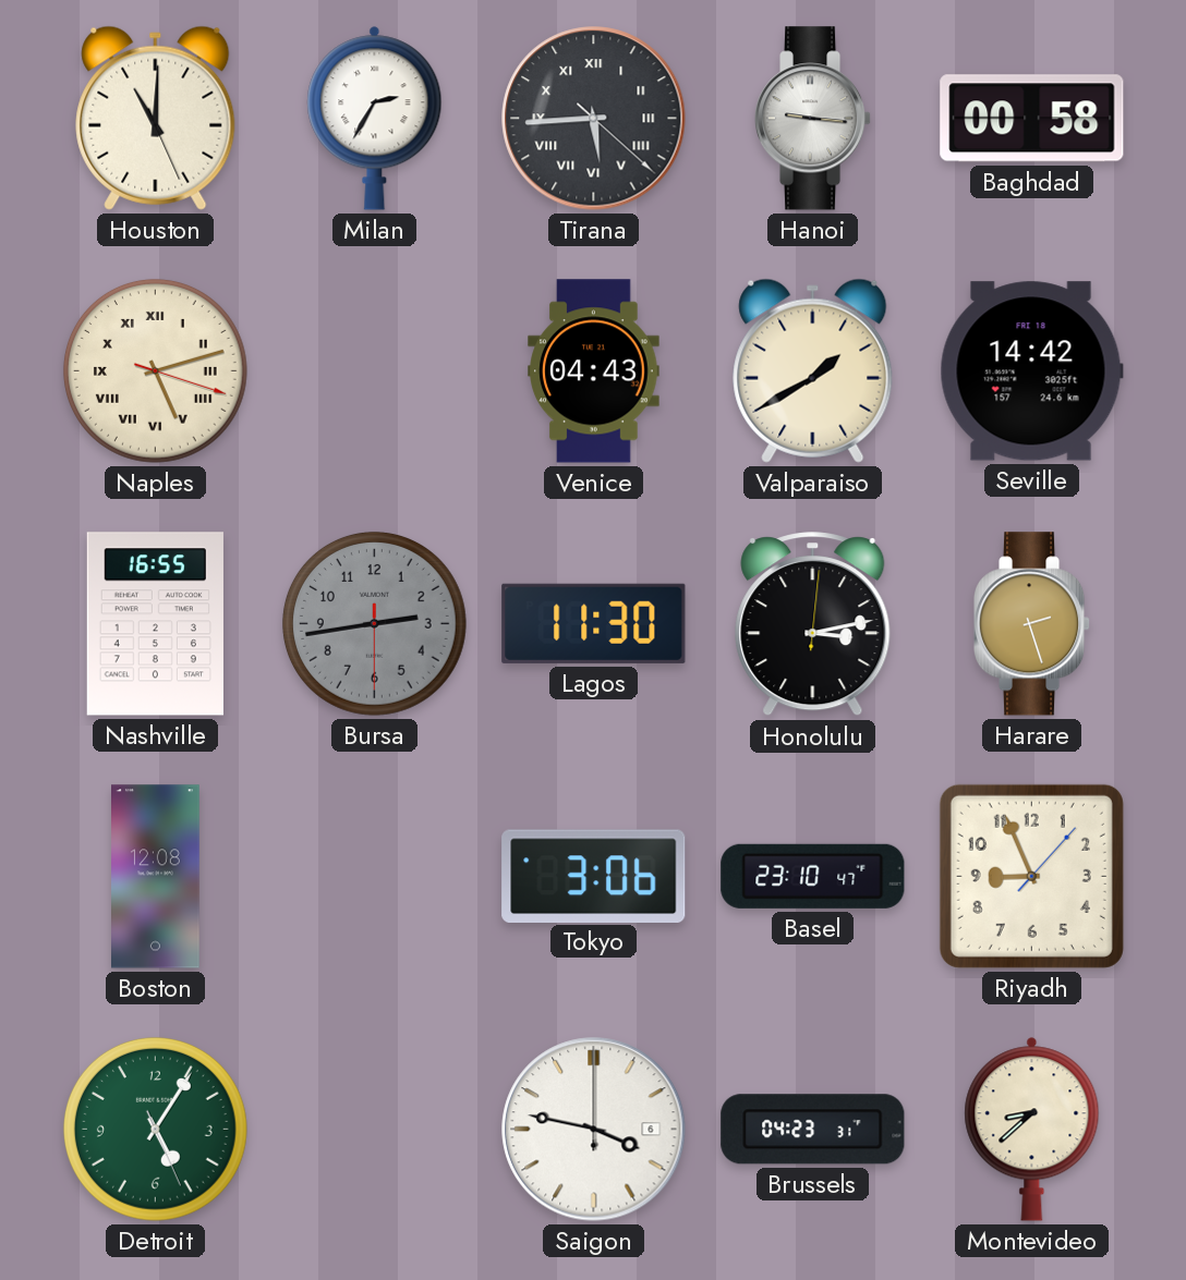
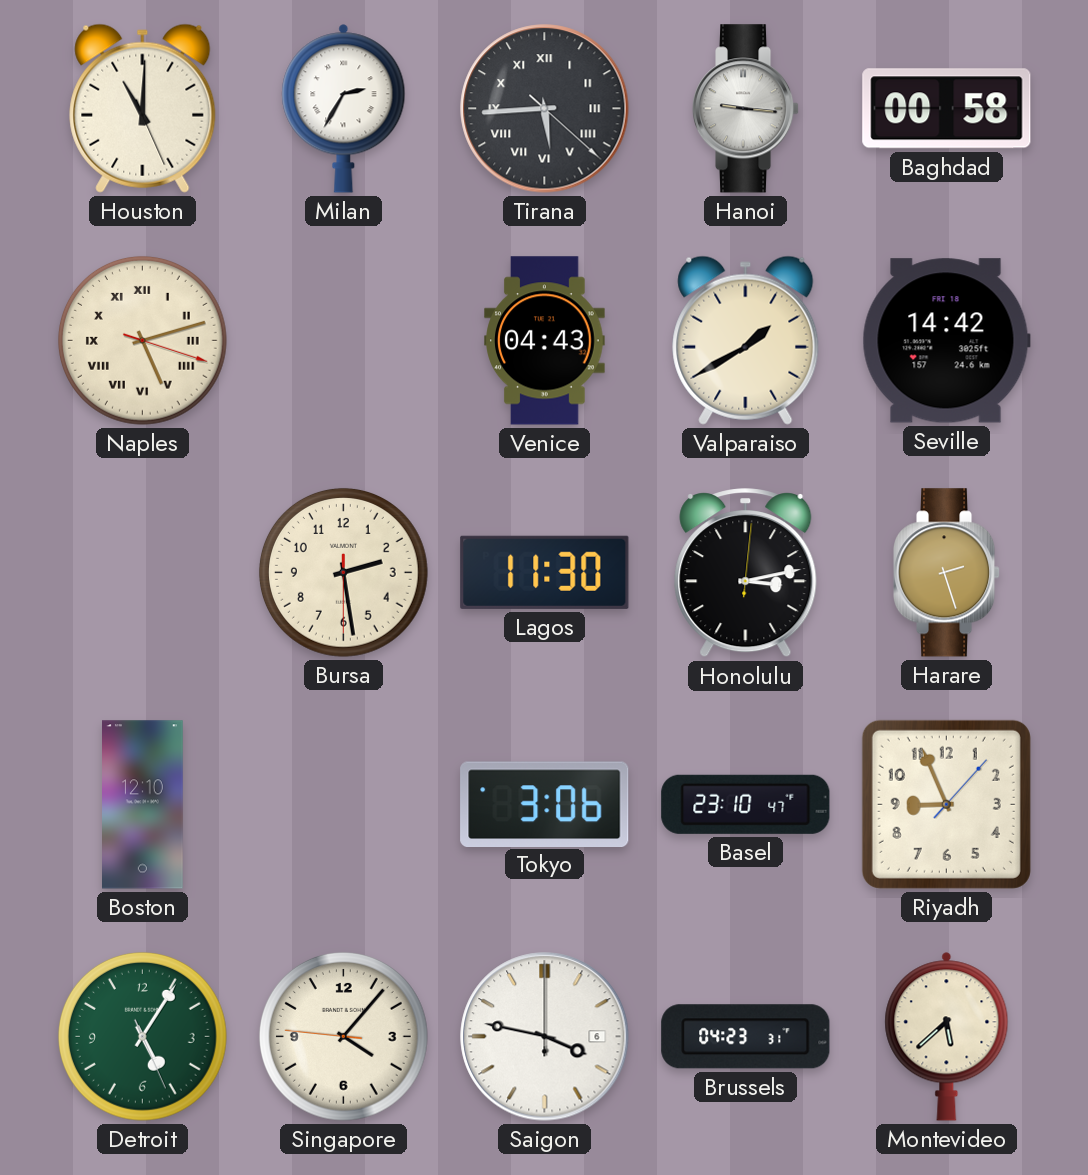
Nashville: 16:55 -> none
Bursa: 2:43 -> 2:28
Bursa dial: grey -> cream
Boston: 12:08 -> 12:10
Singapore: none -> 4:06
Montevideo: 8:38 -> 5:38
